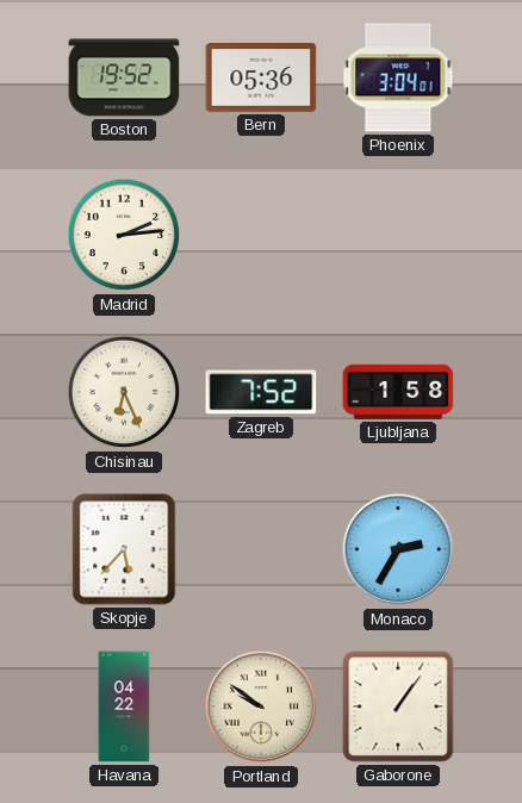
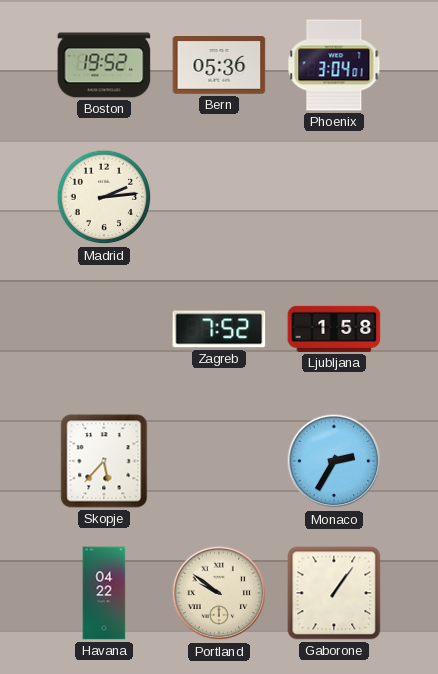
Chisinau: 6:26 -> none
